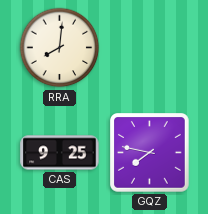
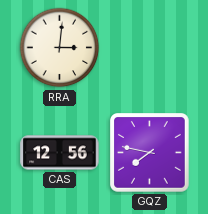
RRA: 8:01 -> 3:01
CAS: 9:25 -> 12:56
